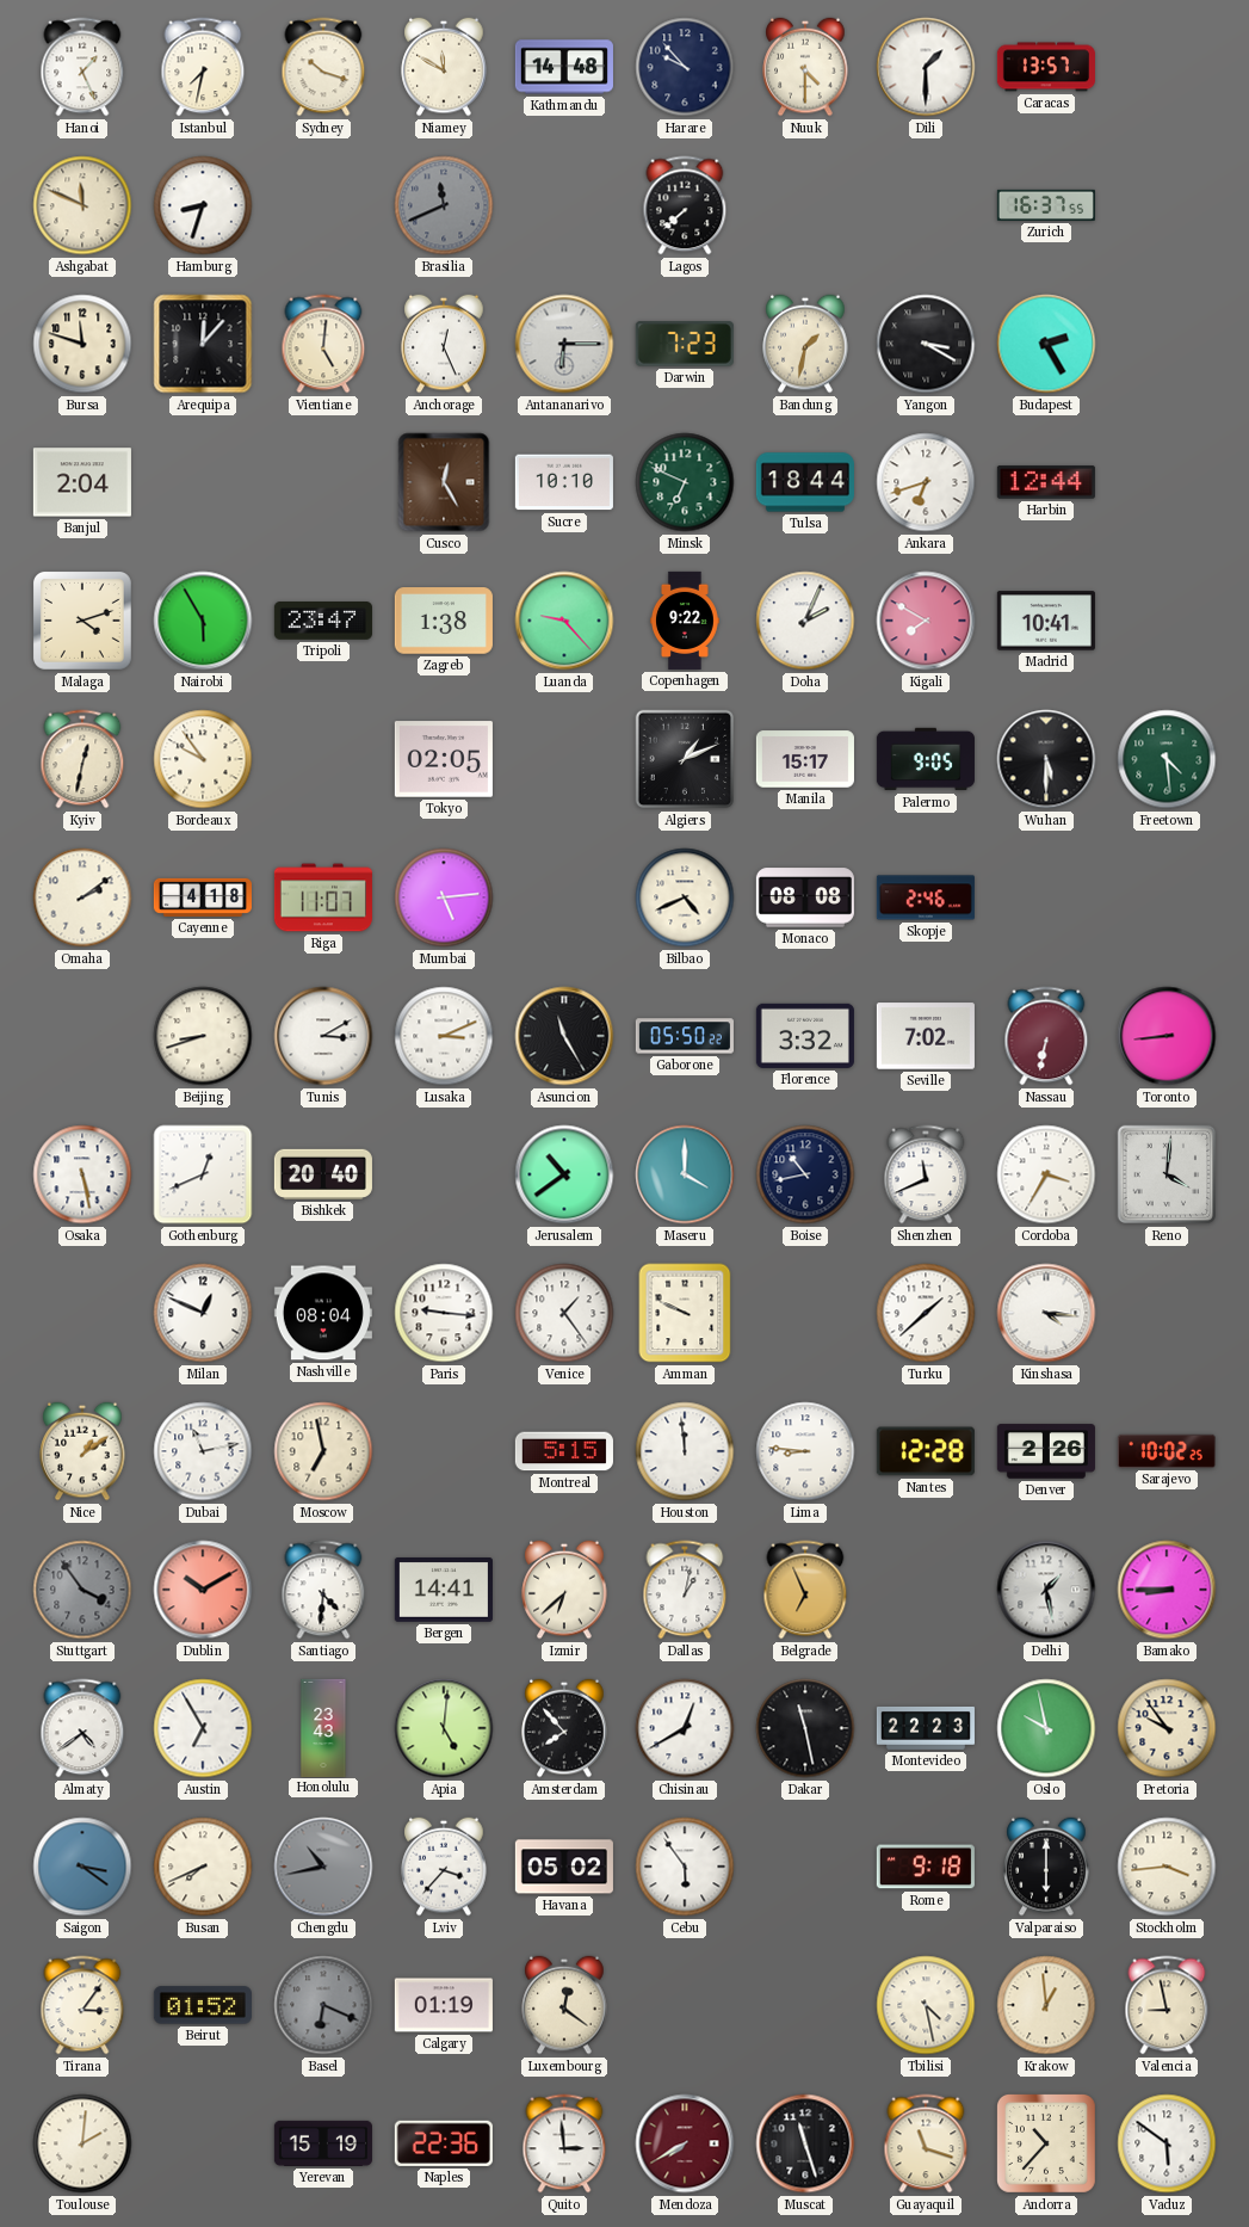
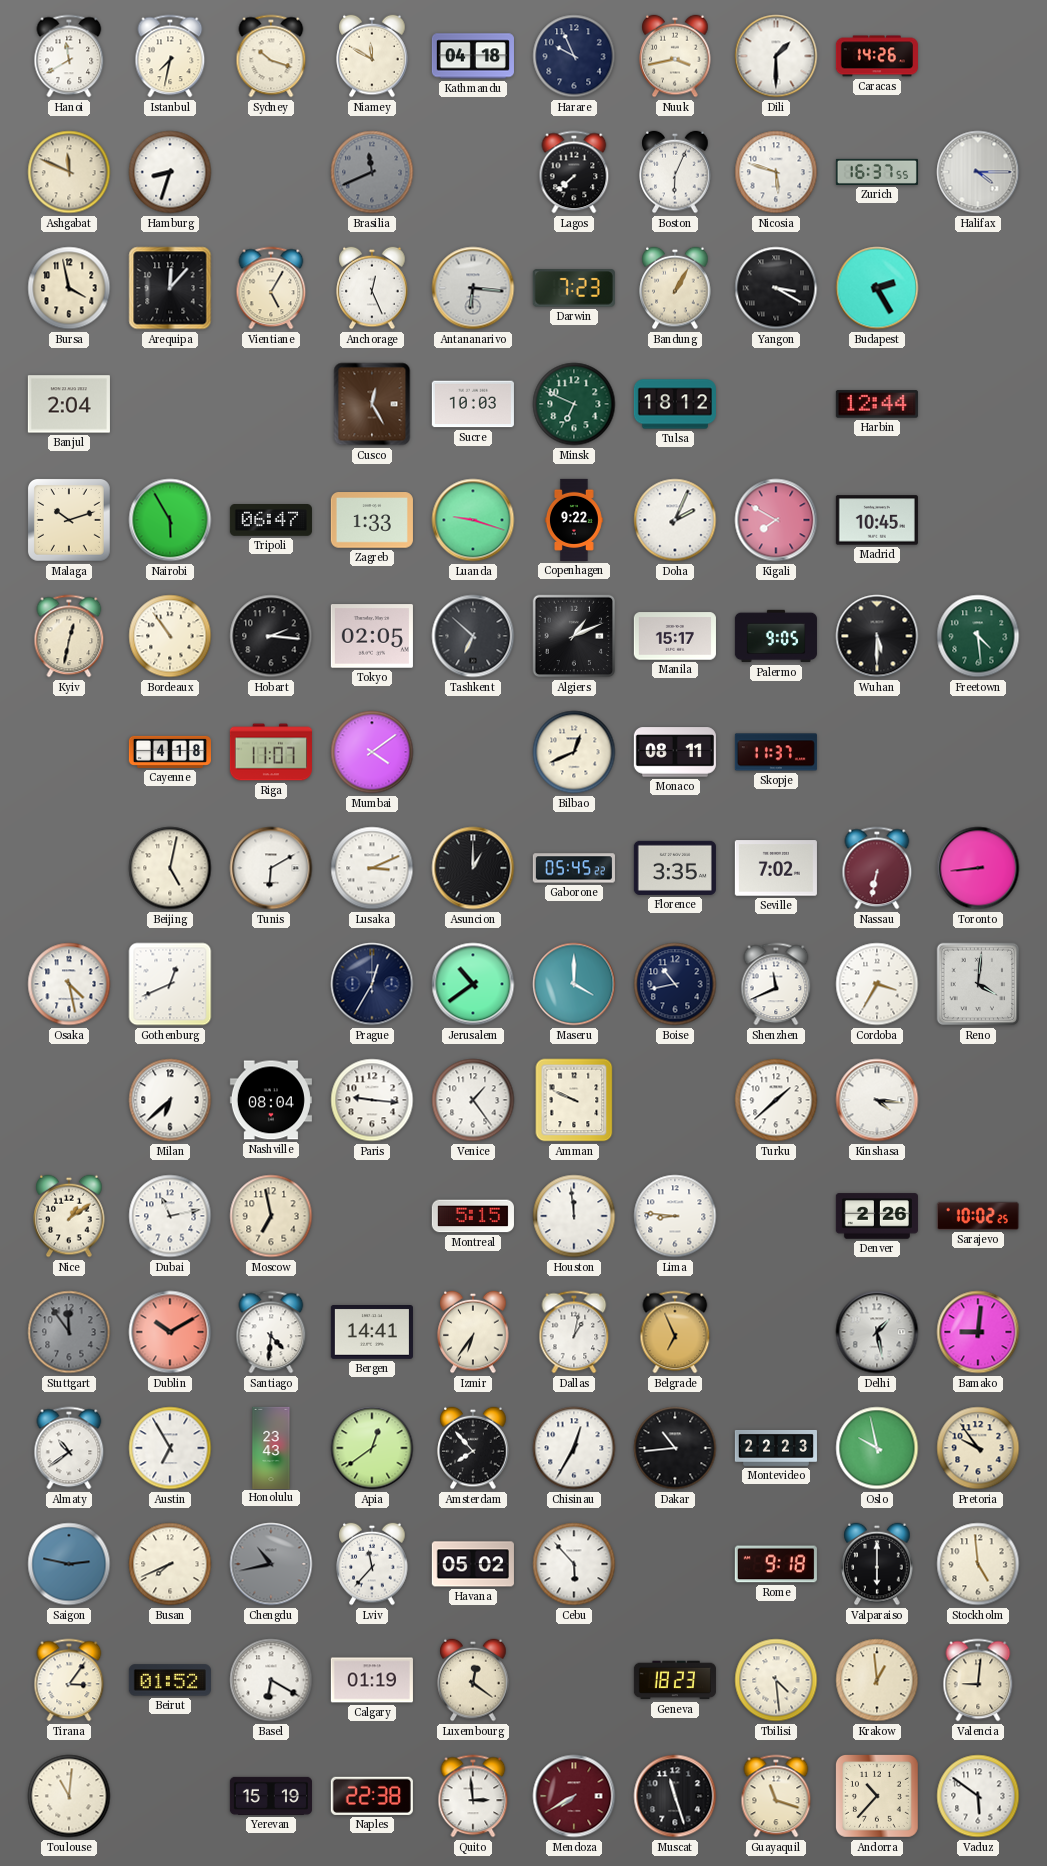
Hanoi: 1:26 -> 11:40
Kathmandu: 14:48 -> 04:18
Harare: 9:53 -> 9:56
Nuuk: 4:30 -> 3:43
Caracas: 13:57 -> 14:26
Boston: none -> 6:04
Nicosia: none -> 5:48
Halifax: none -> 4:15
Bursa: 11:48 -> 3:58
Vientiane: 5:01 -> 5:05
Antananarivo: 6:15 -> 6:16
Bandung: 1:32 -> 1:05
Sucre: 10:10 -> 10:03
Tulsa: 18:44 -> 18:12
Ankara: 6:42 -> none
Malaga: 4:12 -> 10:12
Tripoli: 23:47 -> 06:47
Zagreb: 1:38 -> 1:33
Luanda: 9:23 -> 9:18
Madrid: 10:41 -> 10:45
Bordeaux: 9:54 -> 10:54
Hobart: none -> 2:16
Tashkent: none -> 6:52
Omaha: 2:09 -> none
Mumbai: 5:14 -> 4:09
Bilbao: 4:41 -> 12:41
Monaco: 08:08 -> 08:11
Skopje: 2:46 -> 11:37
Beijing: 8:42 -> 5:02
Tunis: 3:10 -> 6:10
Asuncion: 11:25 -> 1:00
Gaborone: 05:50 -> 05:45
Florence: 3:32 -> 3:35
Osaka: 5:28 -> 4:28
Bishkek: 20:40 -> none
Prague: none -> 12:35
Milan: 12:49 -> 6:38
Nantes: 12:28 -> none
Stuttgart: 3:54 -> 11:54
Izmir: 6:38 -> 6:36
Bamako: 8:45 -> 9:01
Almaty: 4:39 -> 10:39
Apia: 5:01 -> 12:39
Chisinau: 12:40 -> 12:35
Dakar: 11:28 -> 10:44
Saigon: 3:21 -> 2:47
Lviv: 3:37 -> 11:37
Cebu: 5:54 -> 5:53
Stockholm: 3:44 -> 4:59
Basel: 6:19 -> 6:20
Basel dial: grey -> white
Geneva: none -> 18:23
Tbilisi: 4:28 -> 4:29
Valencia: 8:58 -> 9:01
Toulouse: 2:01 -> 11:01
Naples: 22:36 -> 22:38
